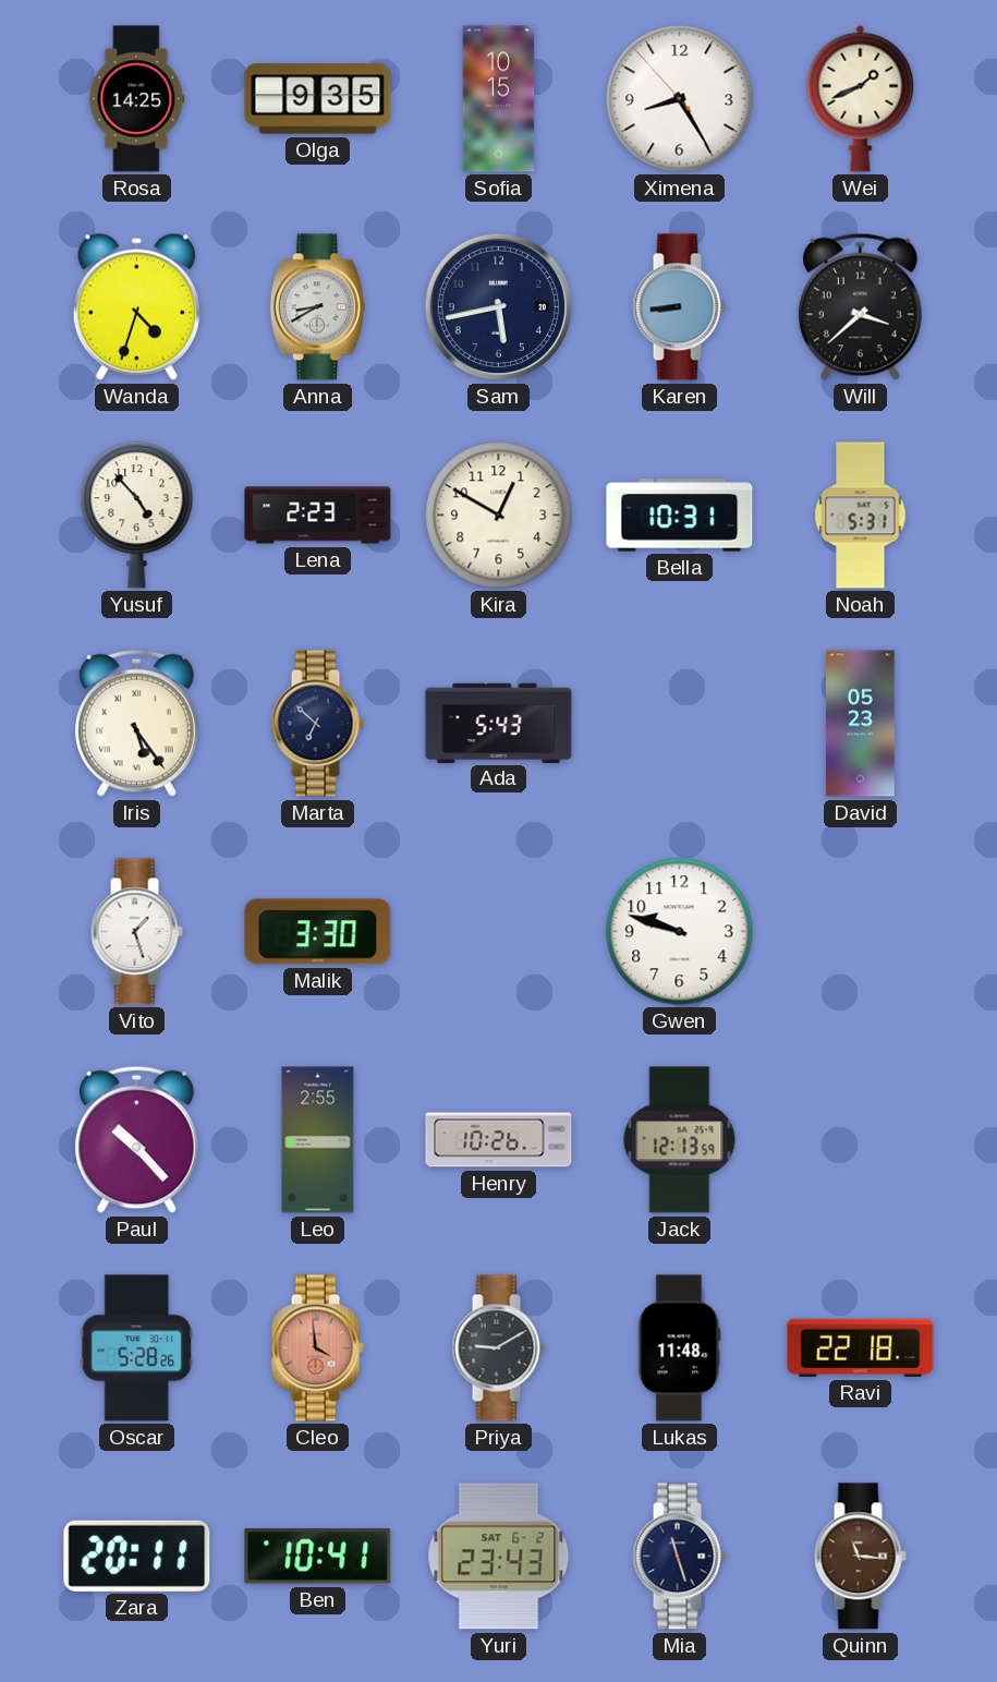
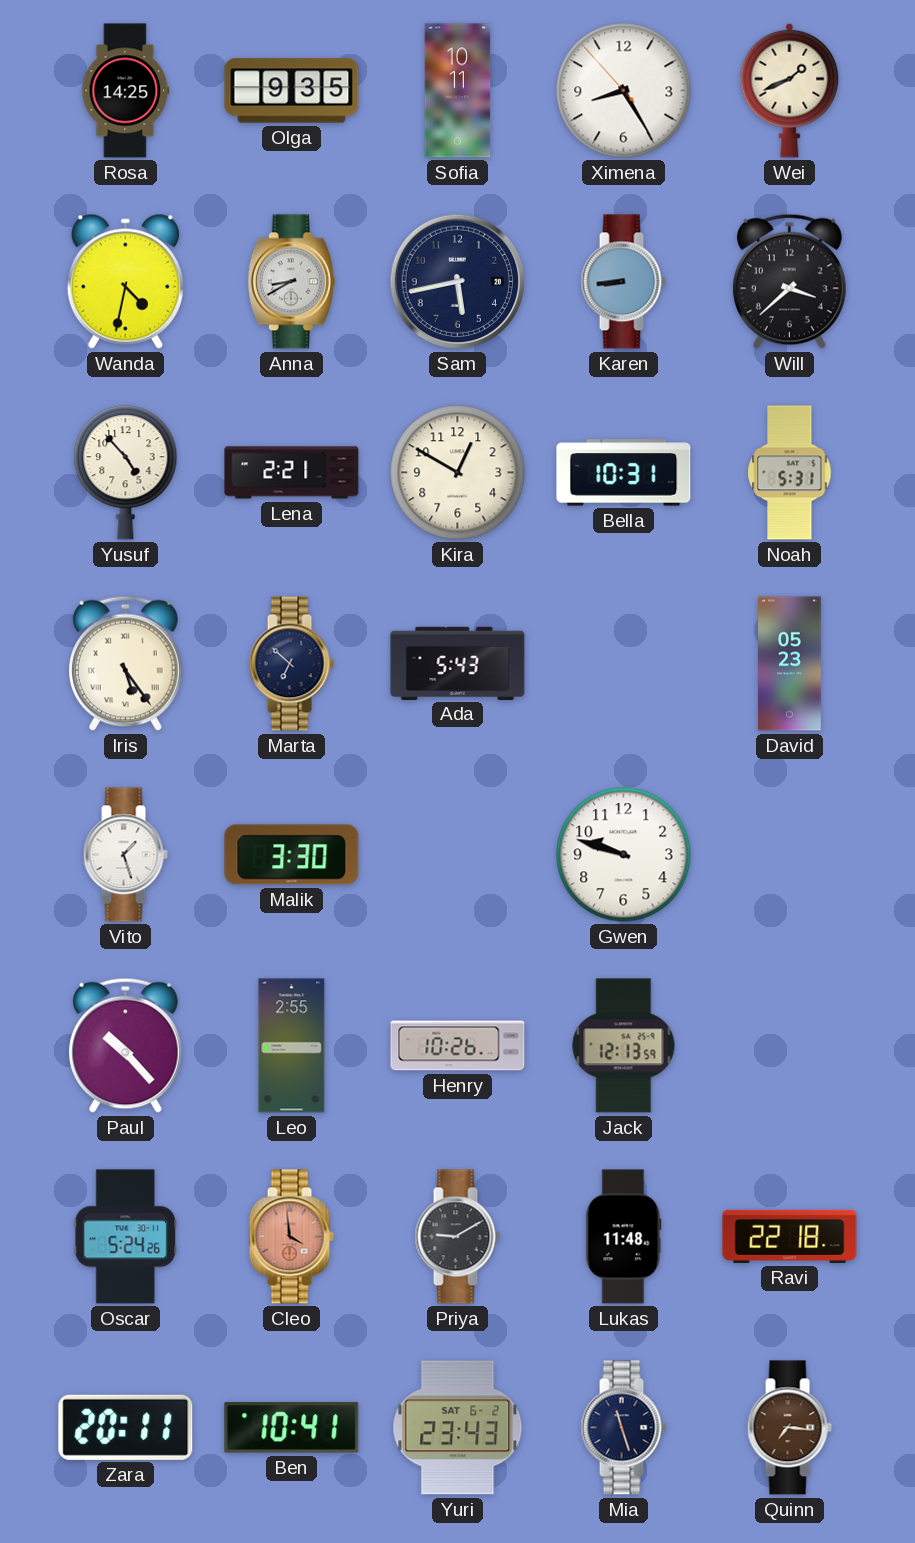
Sofia: 10:15 -> 10:11
Wanda: 4:33 -> 4:32
Lena: 2:23 -> 2:21
Oscar: 5:28 -> 5:24
Quinn: 11:16 -> 7:16
